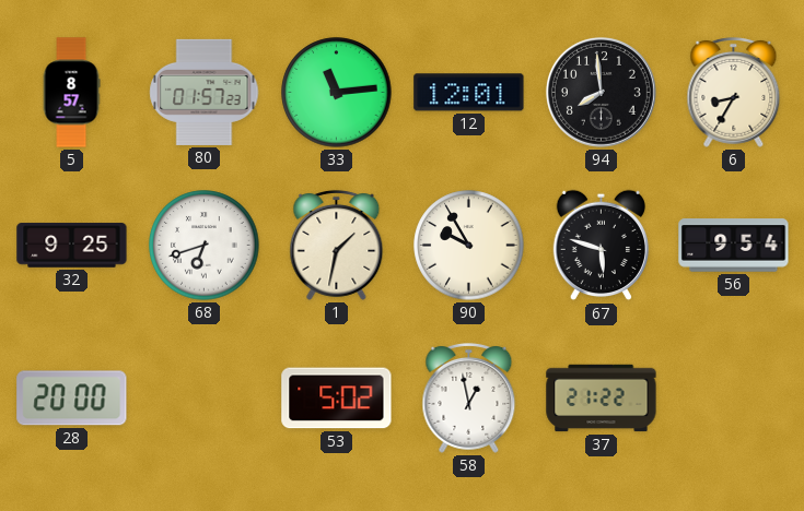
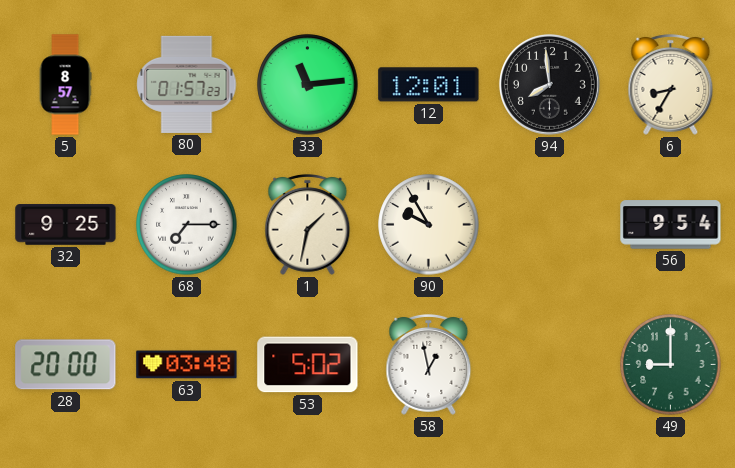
68: 6:42 -> 7:15
67: 5:48 -> none
63: none -> 03:48
37: 21:22 -> none
49: none -> 9:00
